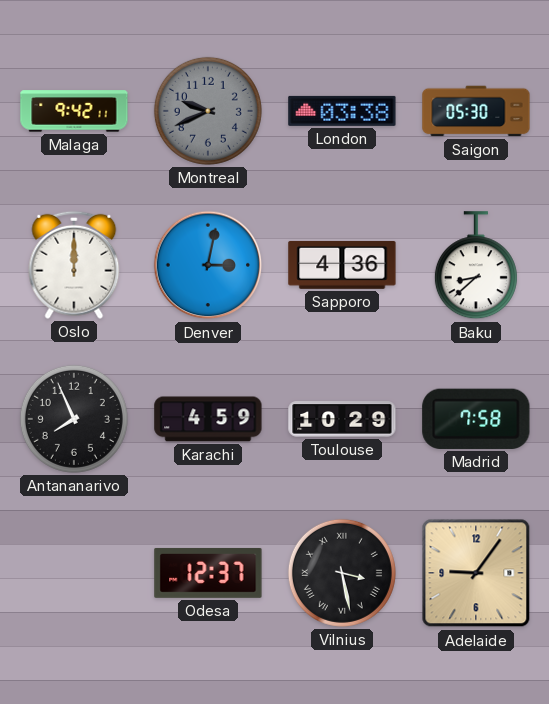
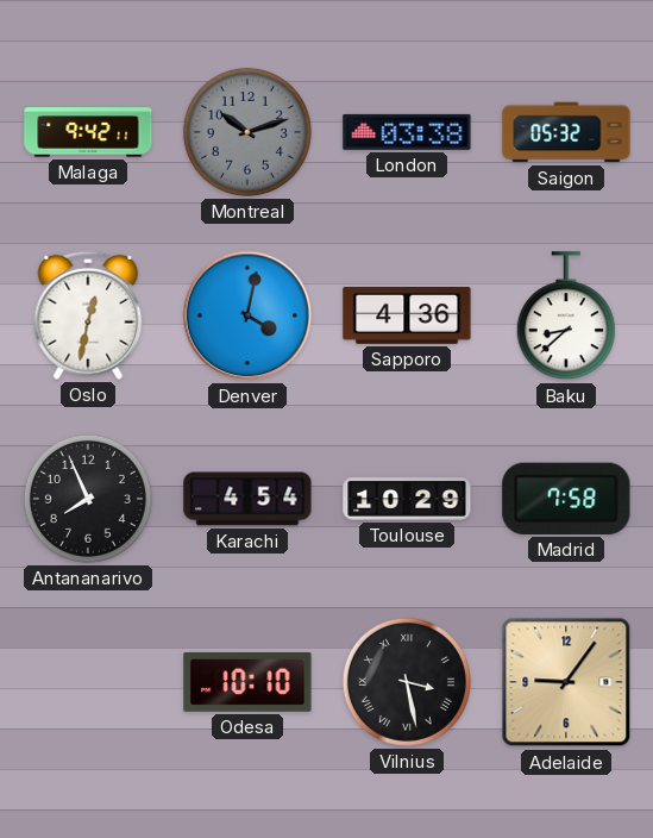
Montreal: 9:41 -> 10:12
Saigon: 05:30 -> 05:32
Oslo: 12:00 -> 12:32
Denver: 3:02 -> 4:02
Karachi: 4:59 -> 4:54
Odesa: 12:37 -> 10:10
